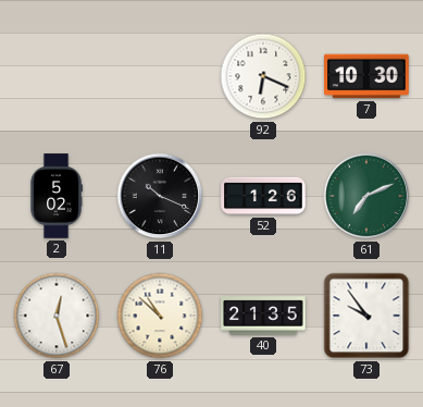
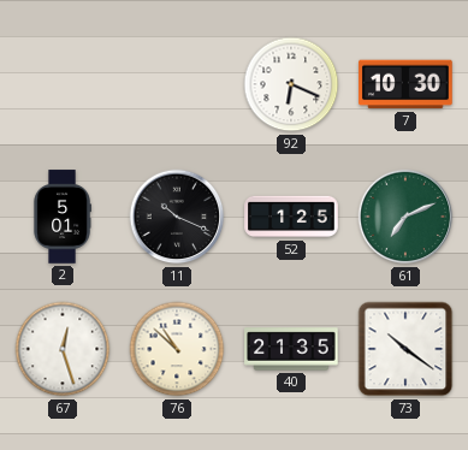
2: 5:02 -> 5:01
52: 1:26 -> 1:25
73: 9:54 -> 10:21
